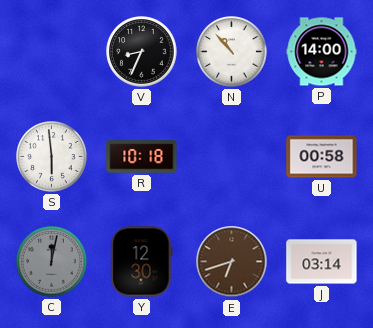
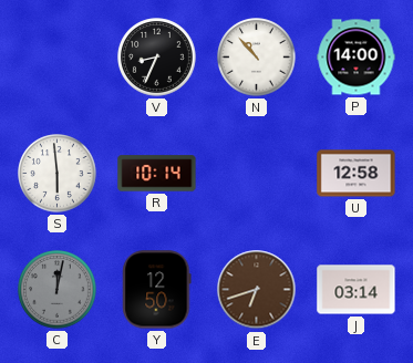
R: 10:18 -> 10:14
U: 00:58 -> 12:58
Y: 12:30 -> 12:50
